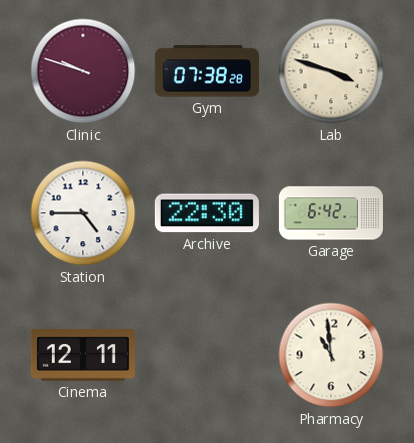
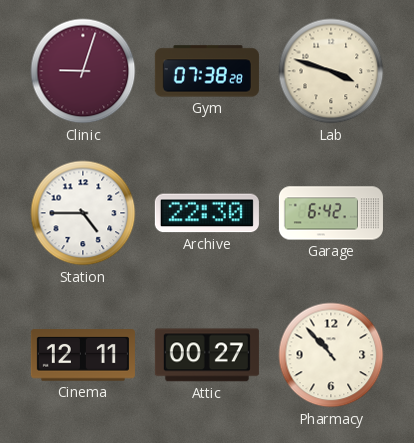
Clinic: 9:48 -> 9:03
Attic: none -> 00:27
Pharmacy: 10:59 -> 10:53
